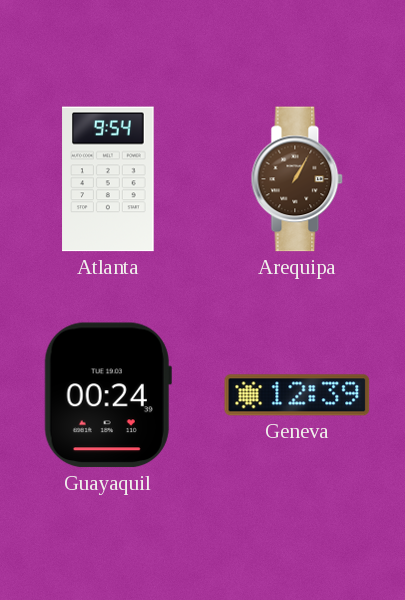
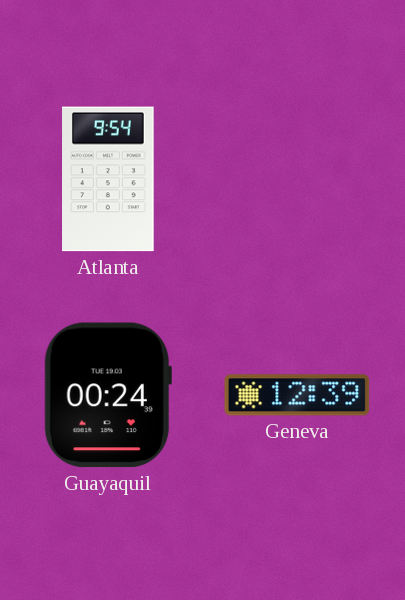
Arequipa: 1:05 -> none
